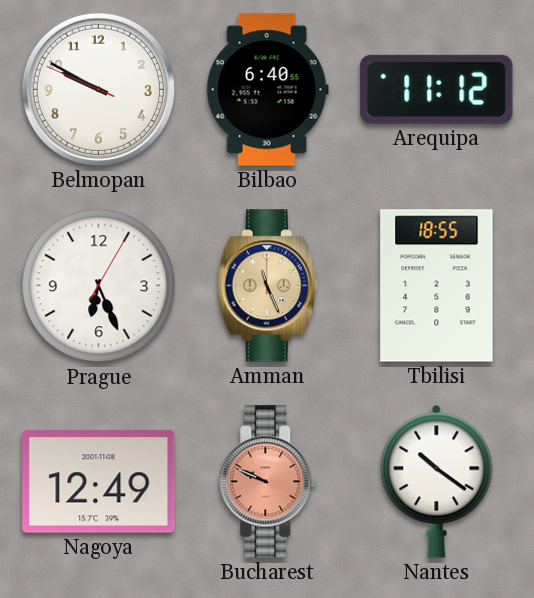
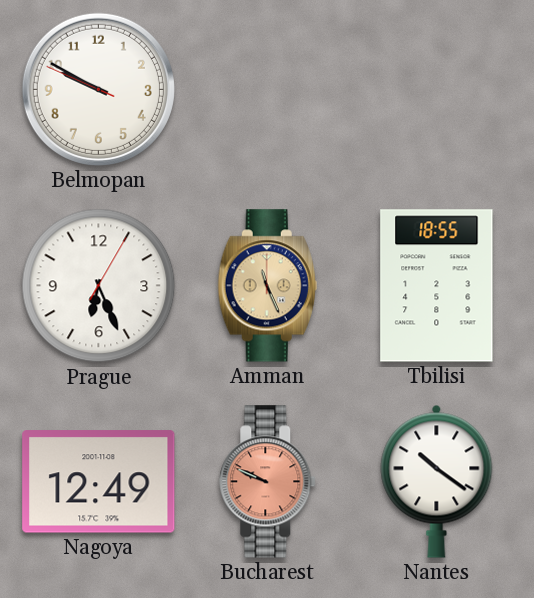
Bilbao: 6:40 -> none
Arequipa: 11:12 -> none
